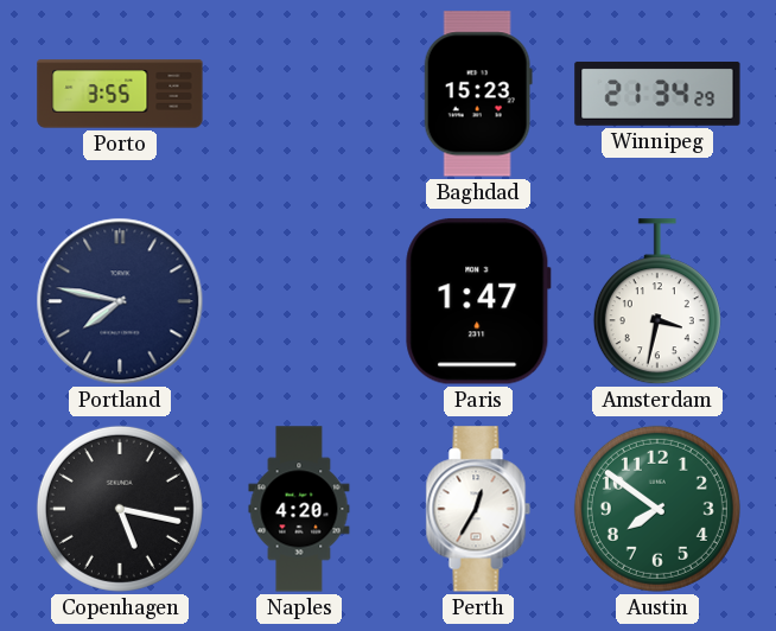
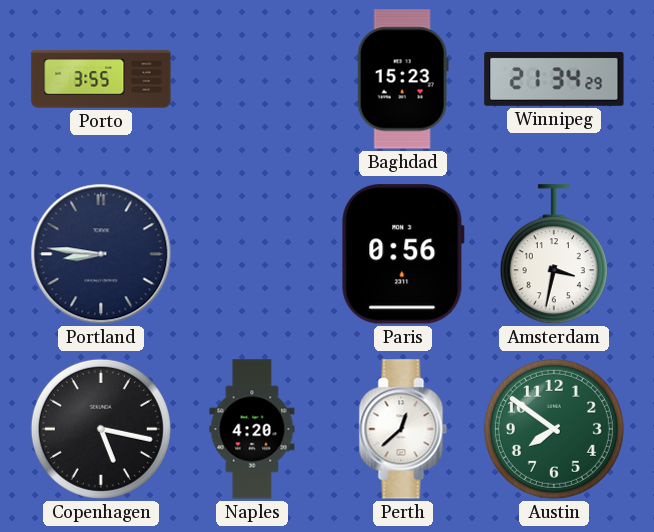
Portland: 7:47 -> 8:46
Paris: 1:47 -> 0:56
Perth: 12:35 -> 12:38
